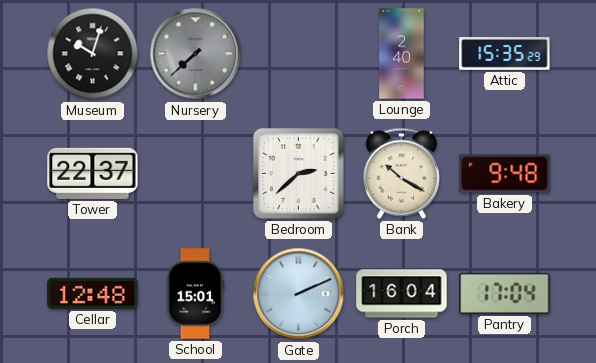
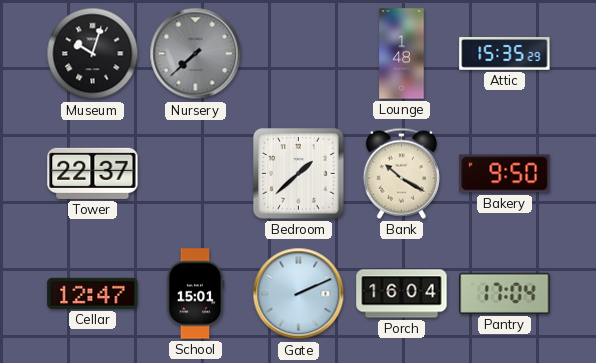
Lounge: 2:40 -> 1:48
Bedroom: 2:38 -> 1:38
Bakery: 9:48 -> 9:50
Cellar: 12:48 -> 12:47
